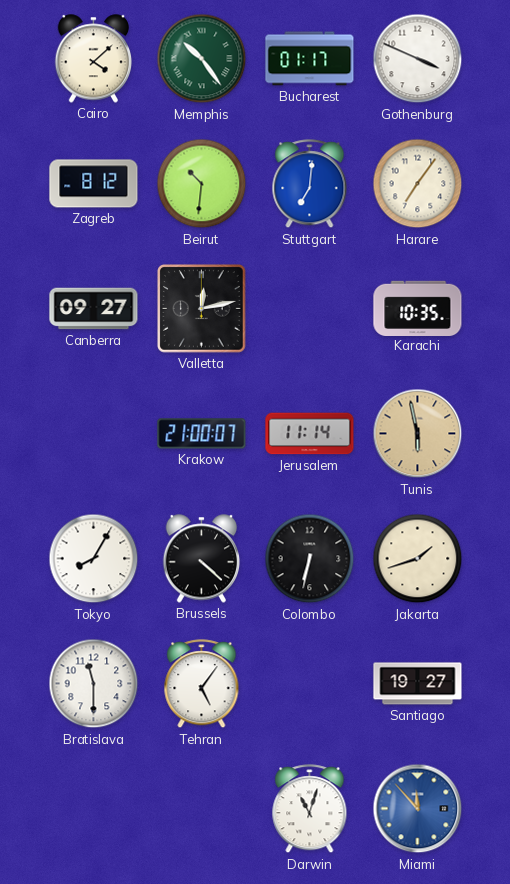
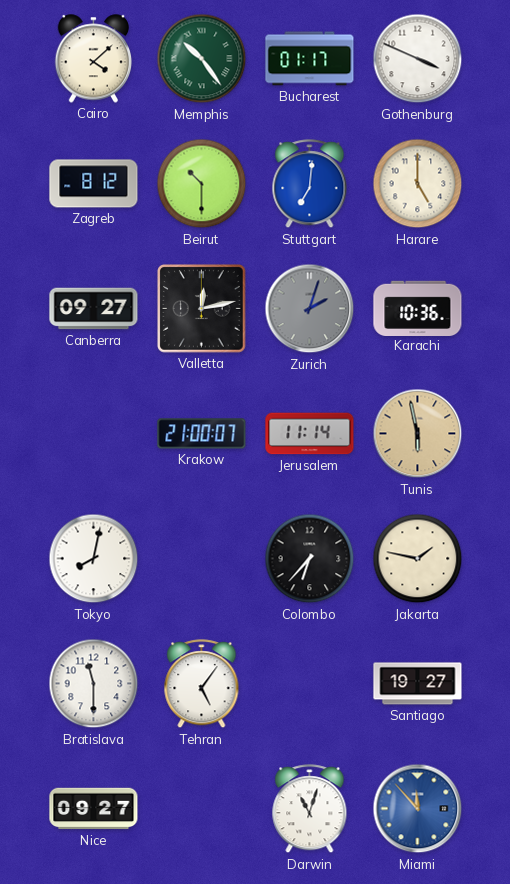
Beirut: 10:31 -> 10:30
Harare: 7:06 -> 5:00
Zurich: none -> 2:03
Karachi: 10:35 -> 10:36
Tokyo: 8:05 -> 8:02
Brussels: 4:22 -> none
Colombo: 6:32 -> 6:37
Jakarta: 1:42 -> 1:47
Nice: none -> 09:27
